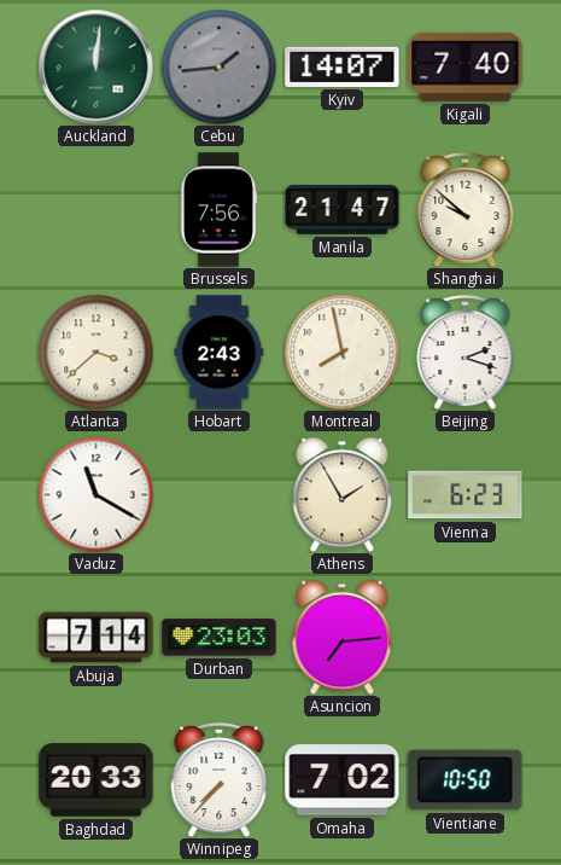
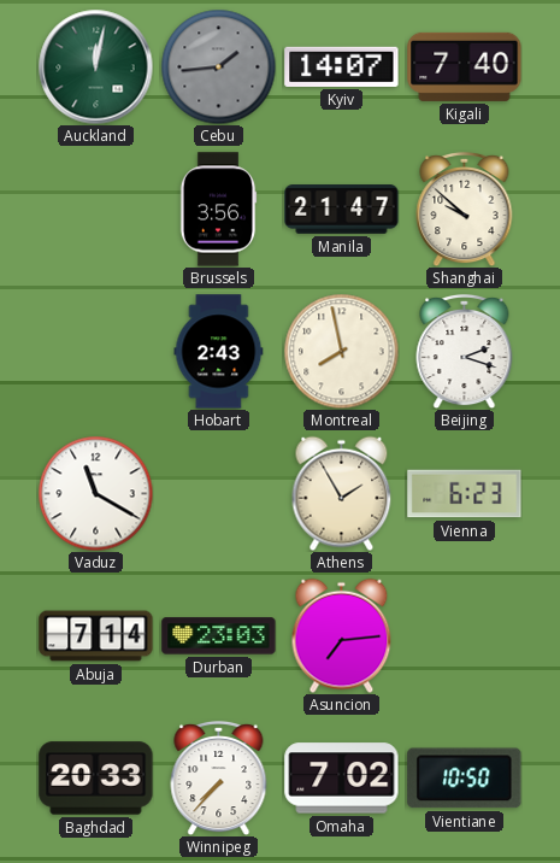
Auckland: 12:01 -> 12:02
Brussels: 7:56 -> 3:56
Atlanta: 3:38 -> none
